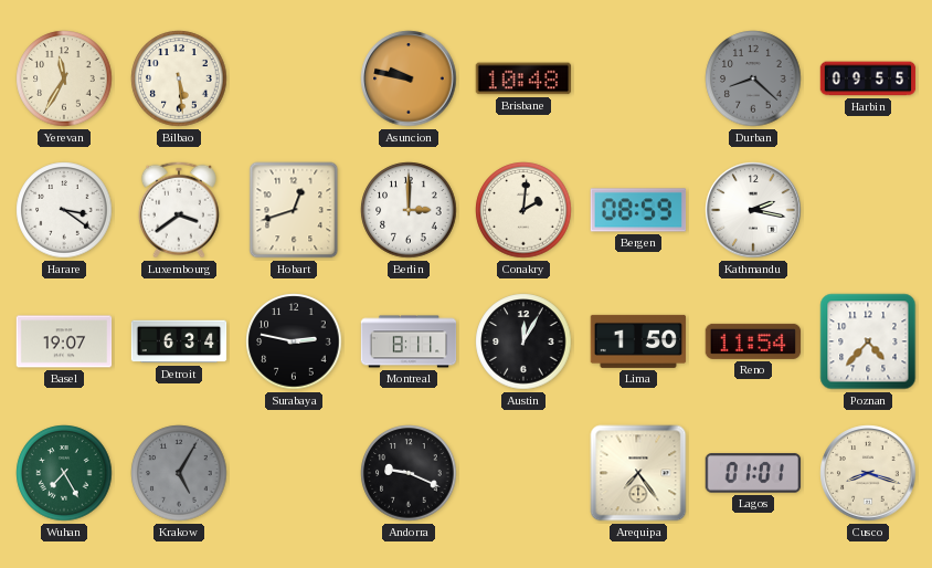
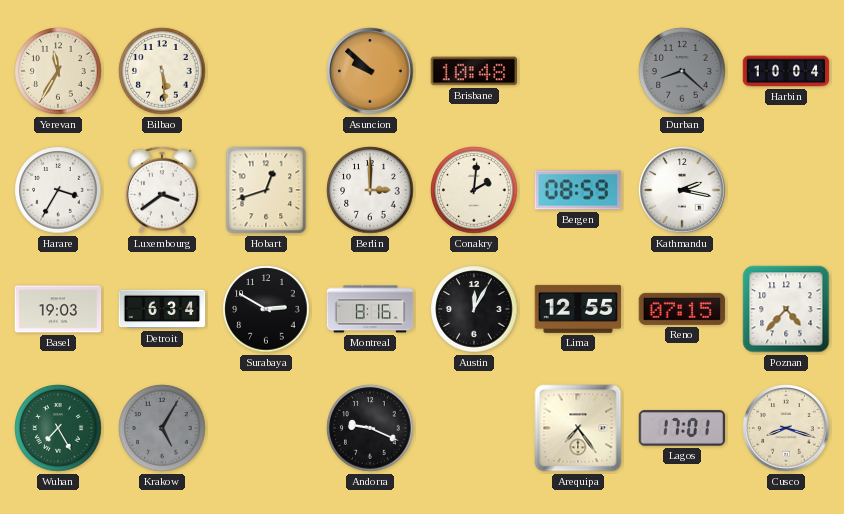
Asuncion: 9:47 -> 9:52
Harbin: 09:55 -> 10:04
Harare: 3:21 -> 3:35
Basel: 19:07 -> 19:03
Surabaya: 2:47 -> 2:50
Montreal: 8:11 -> 8:16
Lima: 1:50 -> 12:55
Reno: 11:54 -> 07:15
Lagos: 01:01 -> 17:01
